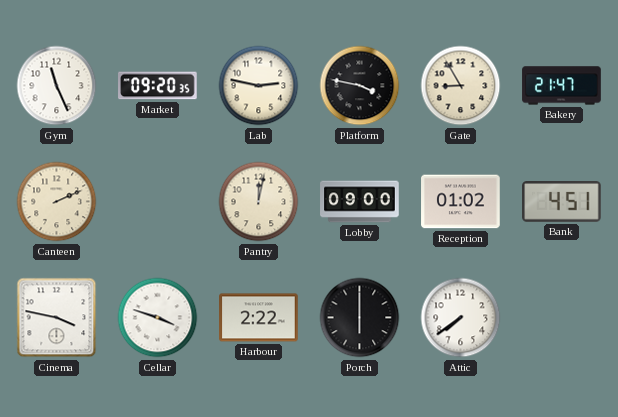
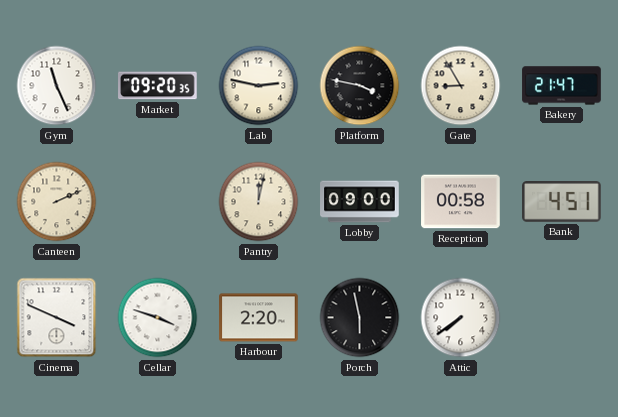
Reception: 01:02 -> 00:58
Cinema: 3:47 -> 3:49
Harbour: 2:22 -> 2:20
Porch: 6:00 -> 5:58
